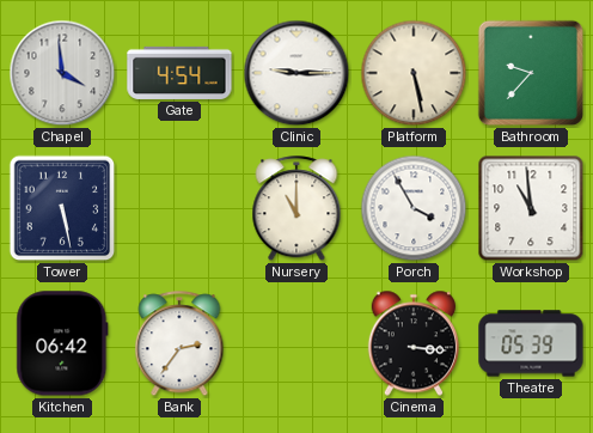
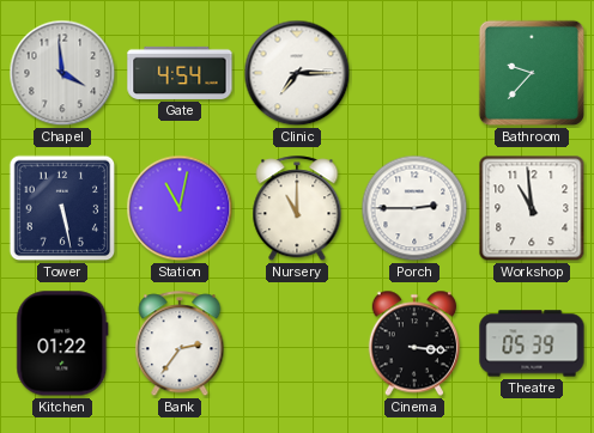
Clinic: 9:15 -> 7:15
Platform: 5:28 -> none
Station: none -> 11:02
Porch: 3:55 -> 2:45
Kitchen: 06:42 -> 01:22
